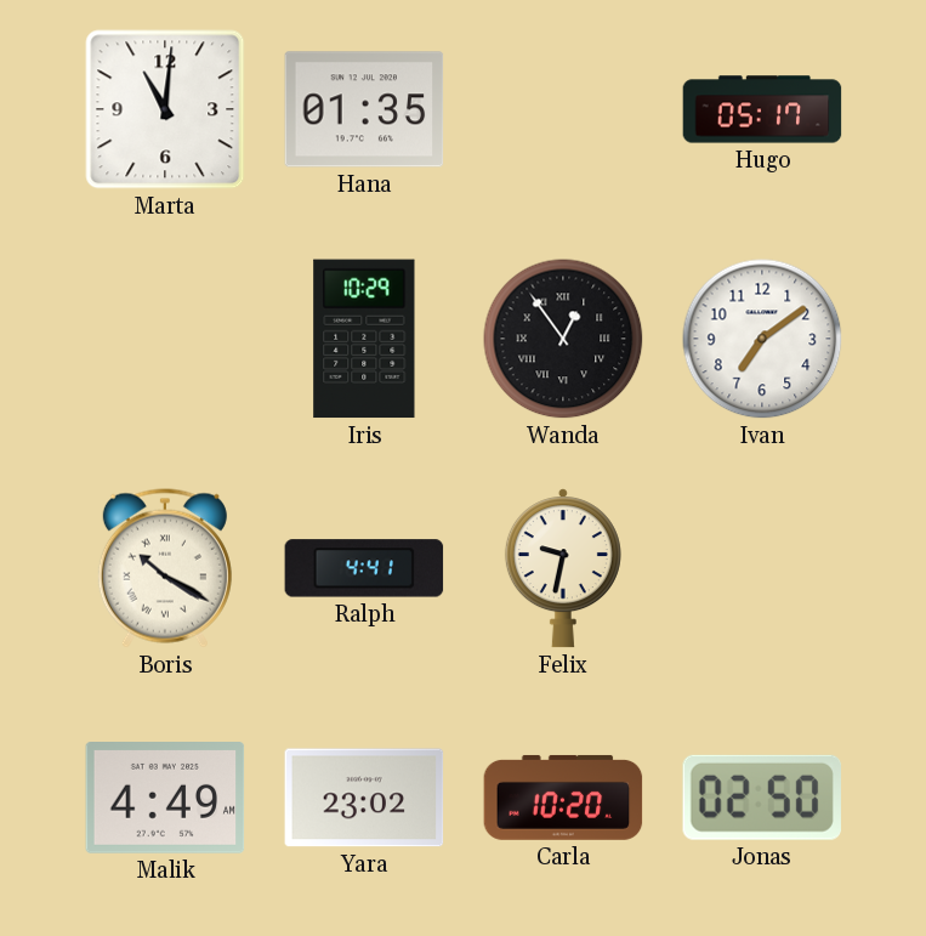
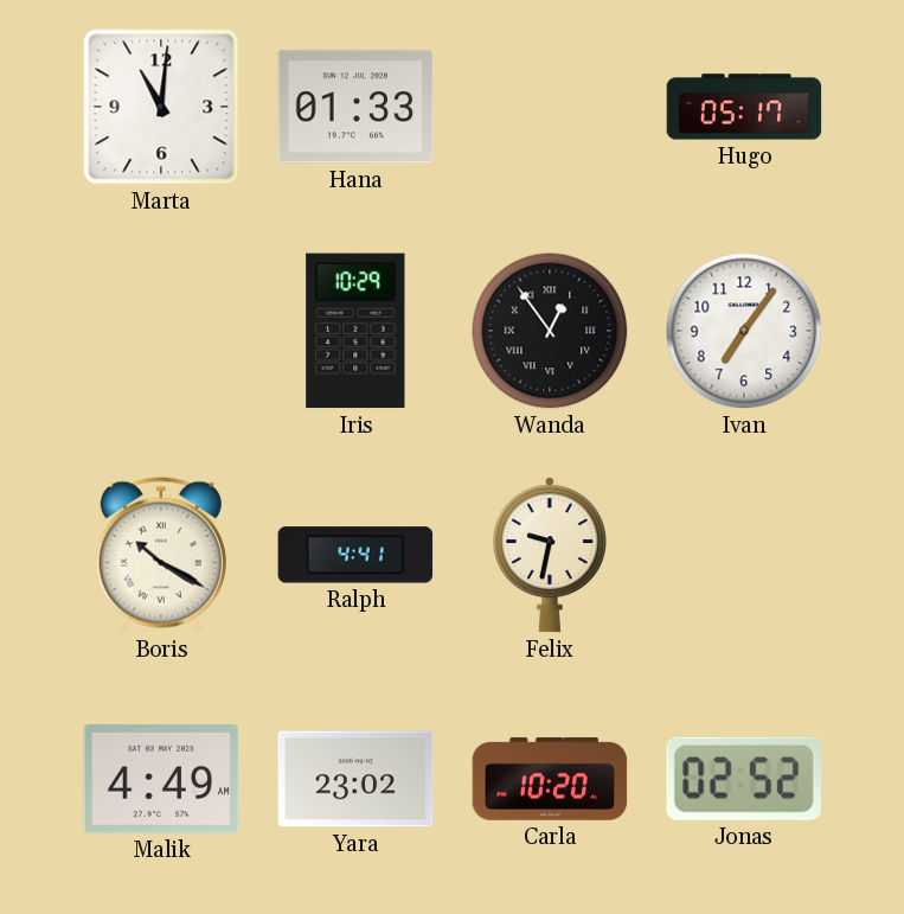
Hana: 01:35 -> 01:33
Ivan: 7:09 -> 7:06
Jonas: 02:50 -> 02:52
